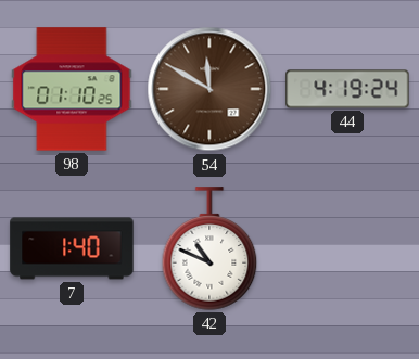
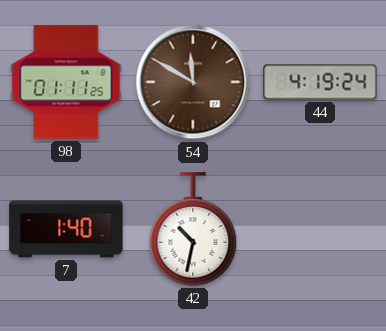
98: 01:10 -> 01:11
42: 10:49 -> 10:32
